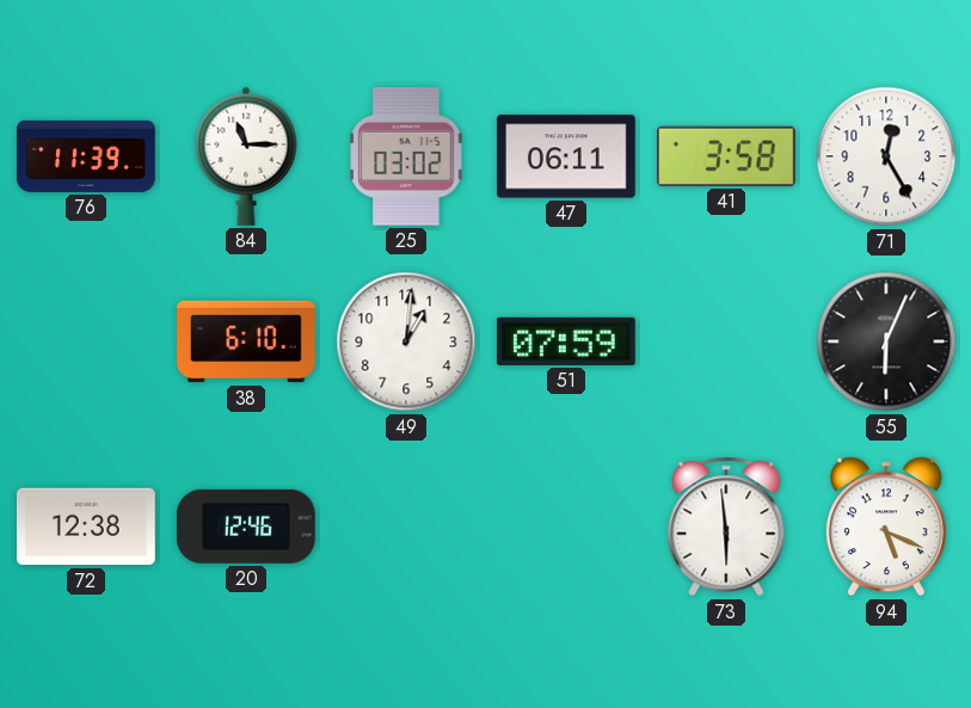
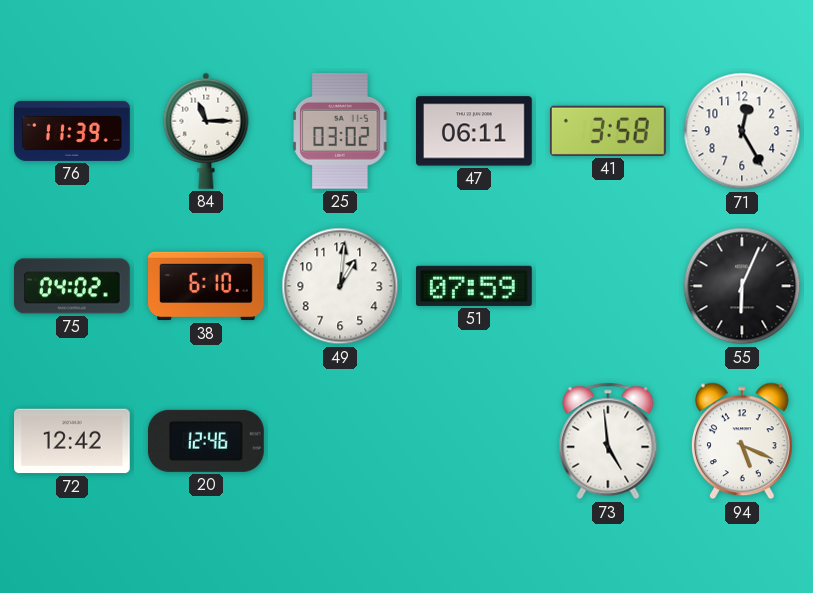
75: none -> 04:02
72: 12:38 -> 12:42
73: 5:59 -> 4:59
